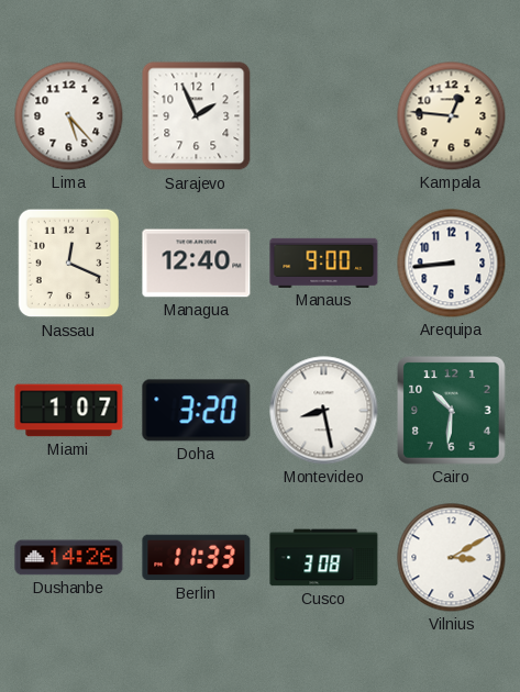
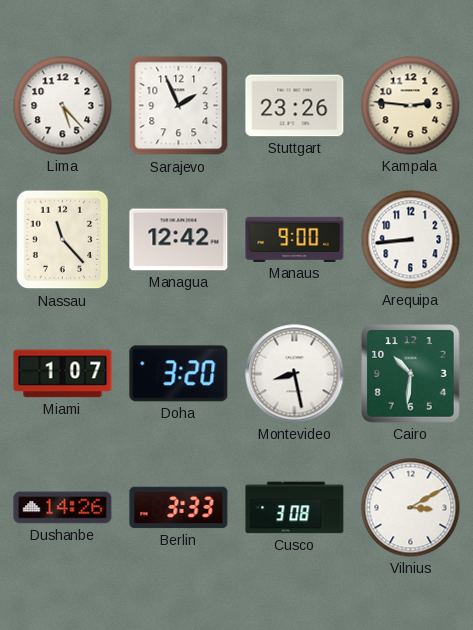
Stuttgart: none -> 23:26
Kampala: 12:46 -> 2:46
Nassau: 12:19 -> 11:23
Managua: 12:40 -> 12:42
Berlin: 11:33 -> 3:33
